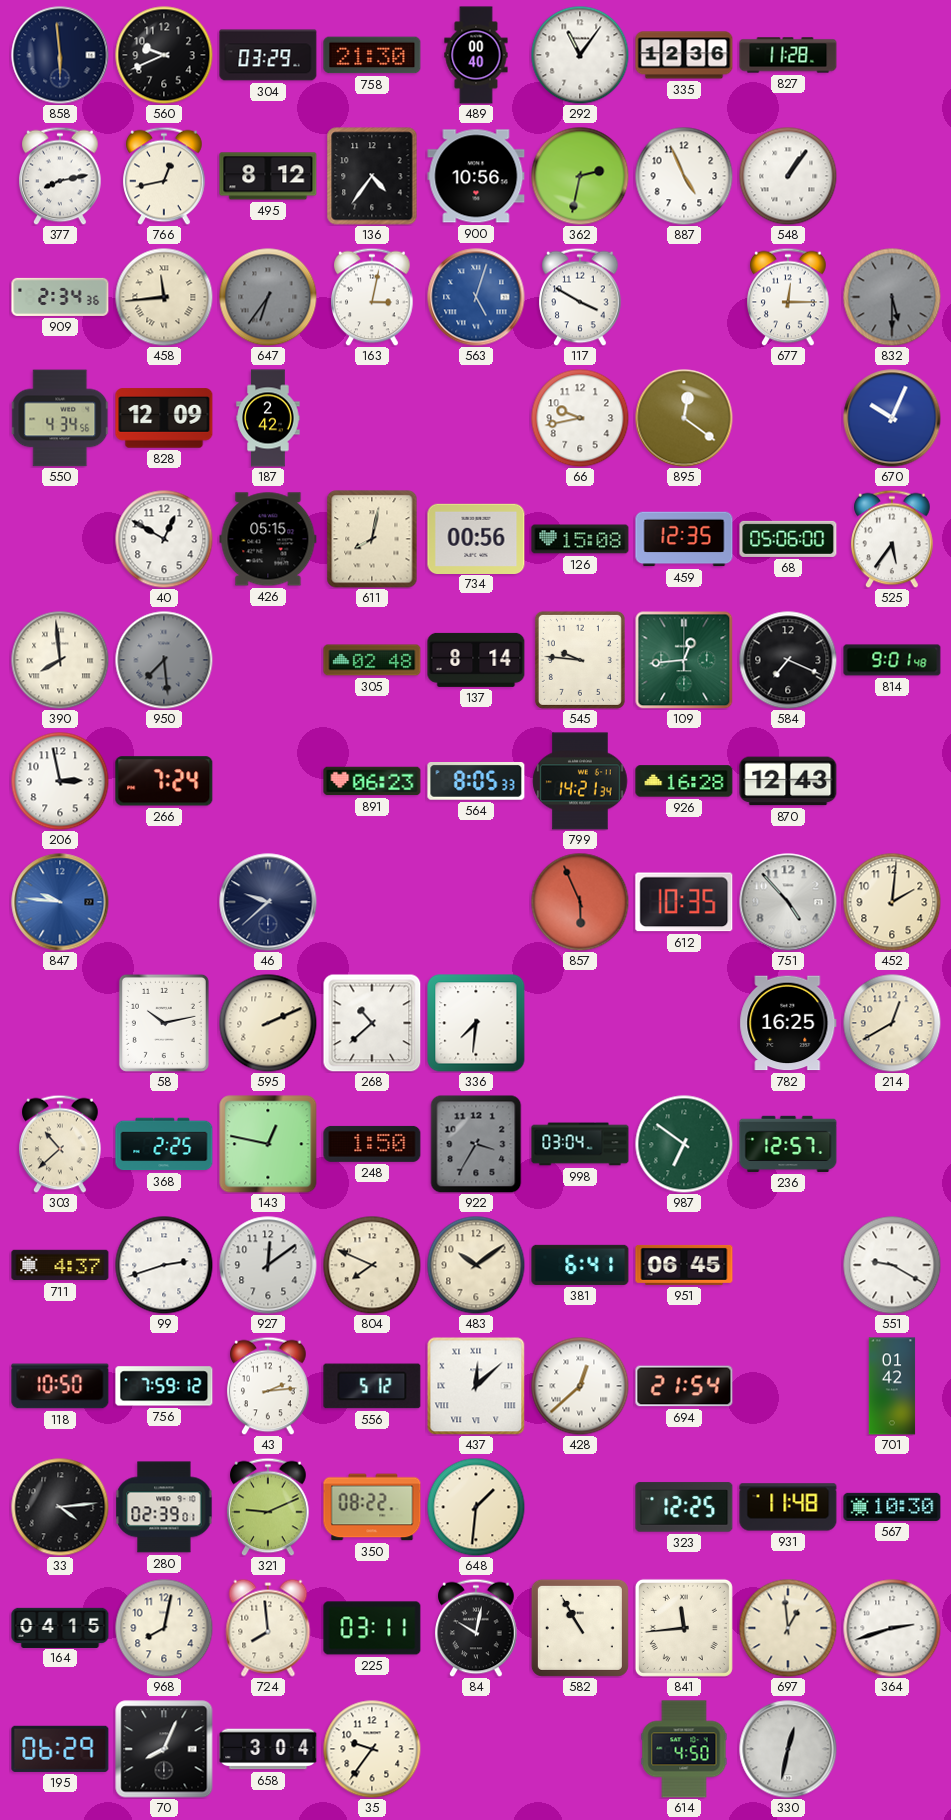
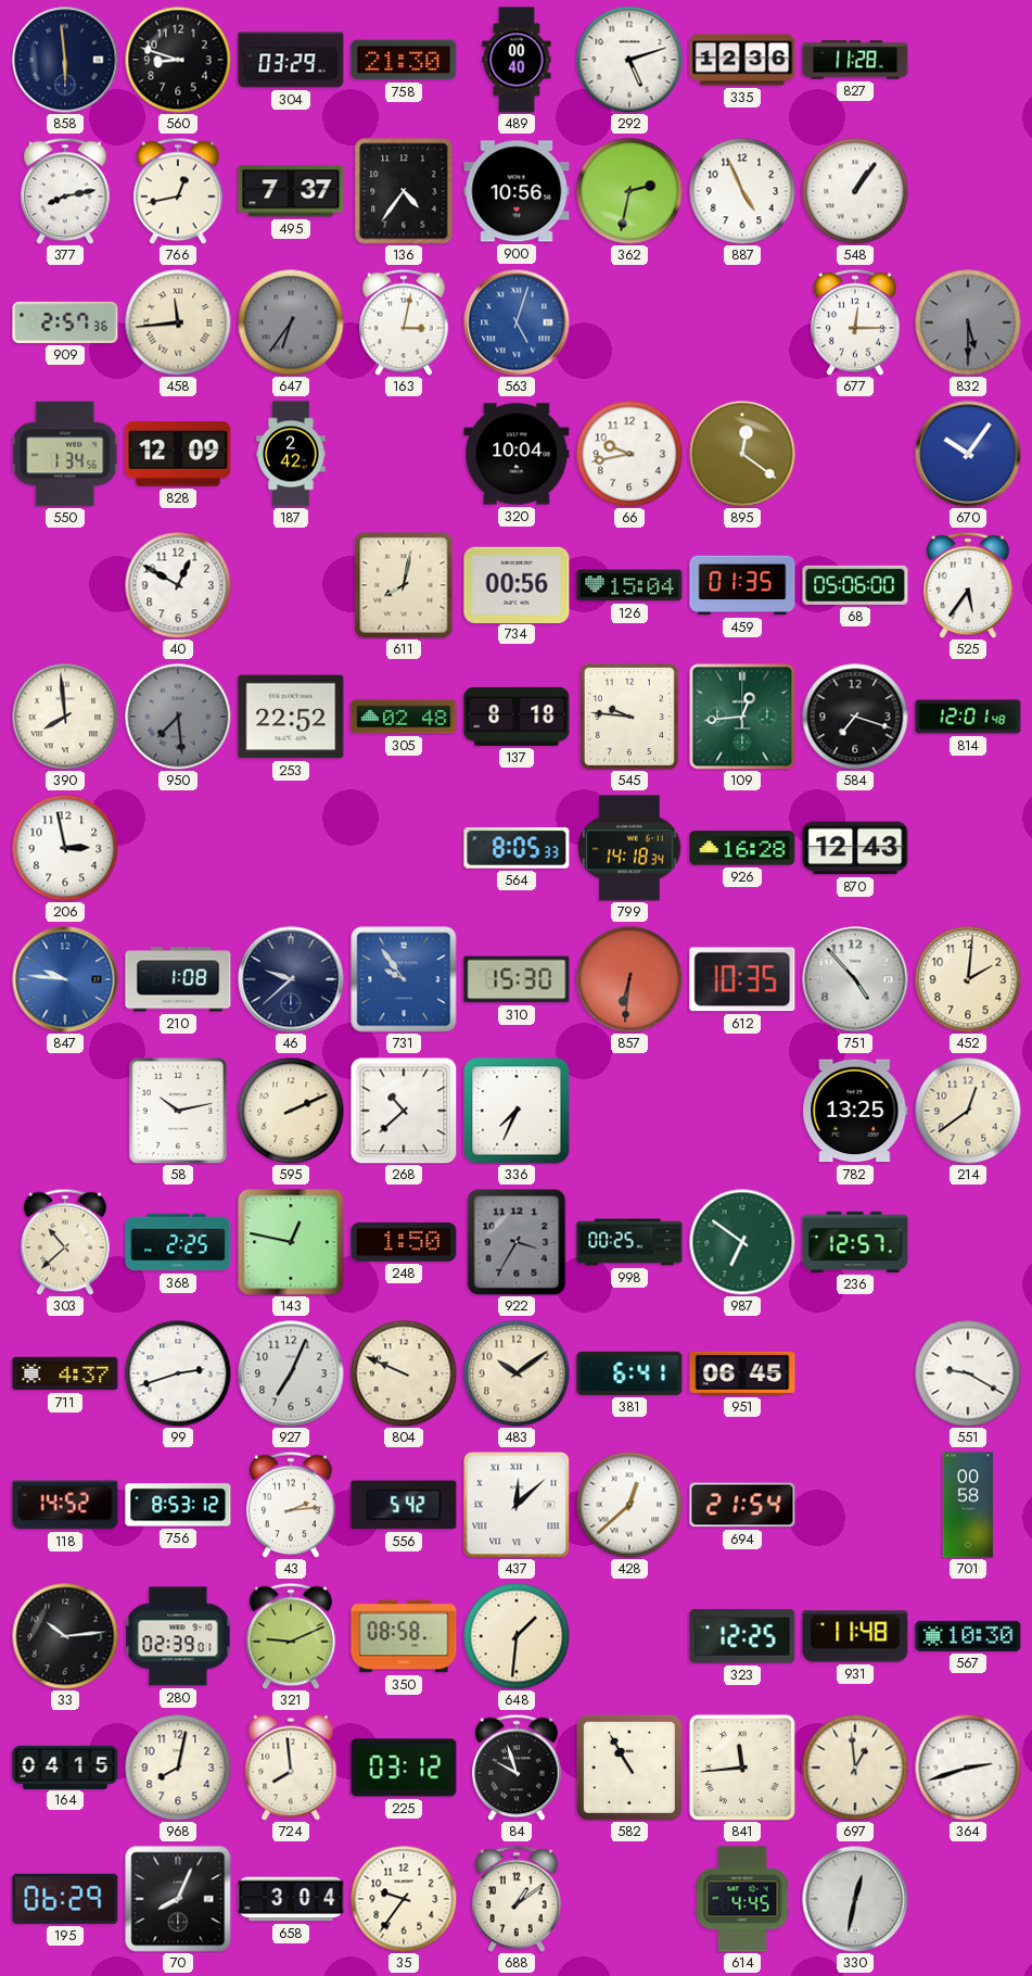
560: 9:41 -> 8:48
292: 11:06 -> 5:12
495: 8:12 -> 7:37
909: 2:34 -> 2:57
117: 3:50 -> none
550: 4:34 -> 1:34
320: none -> 10:04
670: 10:04 -> 10:06
426: 05:15 -> none
126: 15:08 -> 15:04
459: 12:35 -> 01:35
253: none -> 22:52
137: 8:14 -> 8:18
584: 7:19 -> 7:18
814: 9:01 -> 12:01
266: 7:24 -> none
891: 06:23 -> none
799: 14:21 -> 14:18
210: none -> 1:08
731: none -> 9:54
310: none -> 15:30
857: 5:56 -> 6:31
336: 7:31 -> 7:34
782: 16:25 -> 13:25
214: 12:40 -> 12:39
998: 03:04 -> 00:25
927: 12:09 -> 7:04
804: 7:49 -> 9:49
118: 10:50 -> 14:52
756: 7:59 -> 8:53
556: 5:12 -> 5:42
701: 01:42 -> 00:58
33: 4:14 -> 10:14
350: 08:22 -> 08:58
225: 03:11 -> 03:12
84: 10:02 -> 9:57
688: none -> 1:09
614: 4:50 -> 4:45
